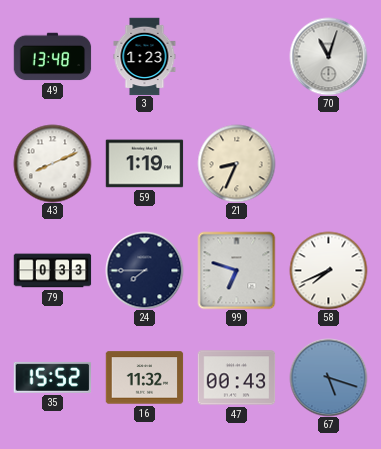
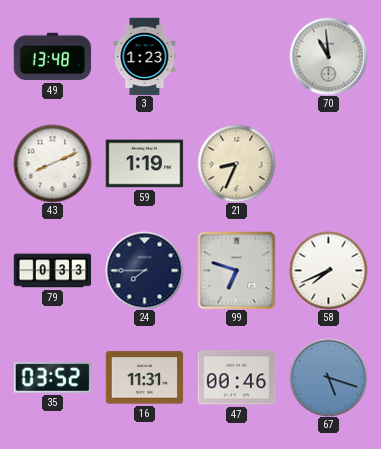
70: 11:03 -> 10:59
35: 15:52 -> 03:52
16: 11:32 -> 11:31
47: 00:43 -> 00:46
